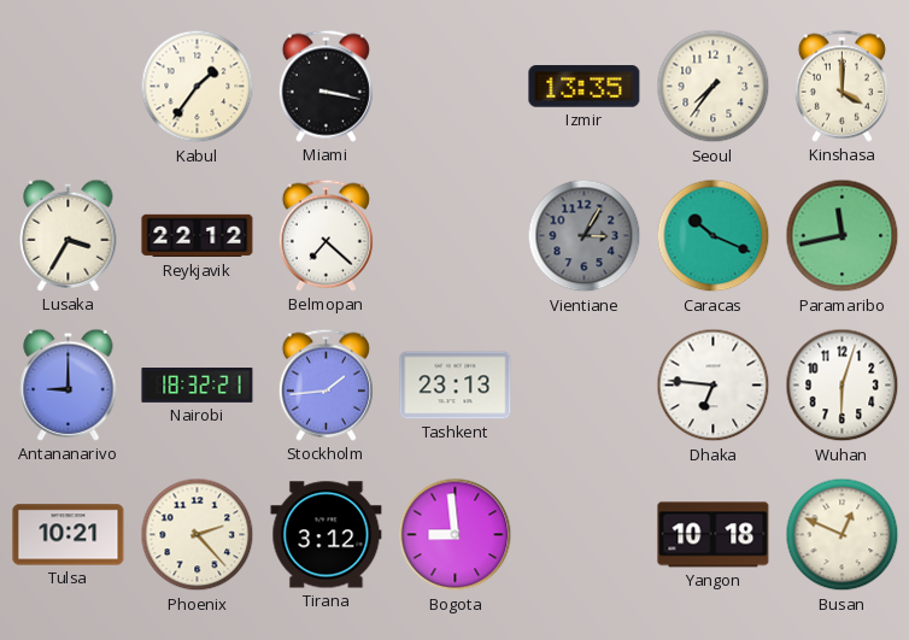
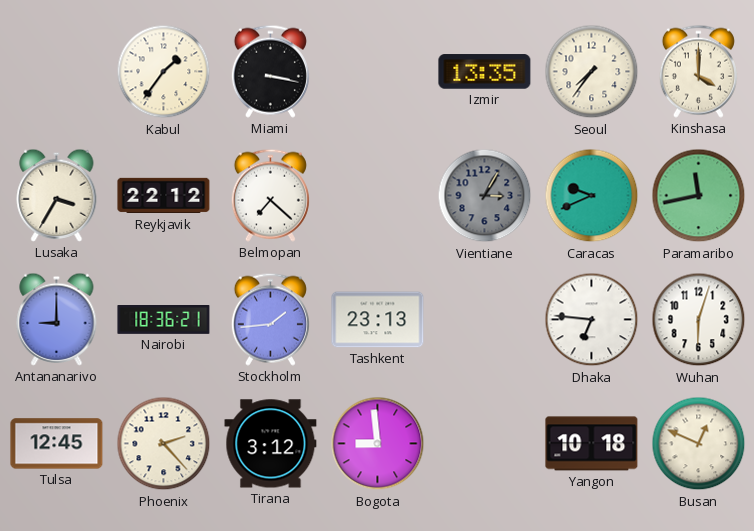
Caracas: 10:19 -> 9:41
Nairobi: 18:32 -> 18:36
Tulsa: 10:21 -> 12:45
